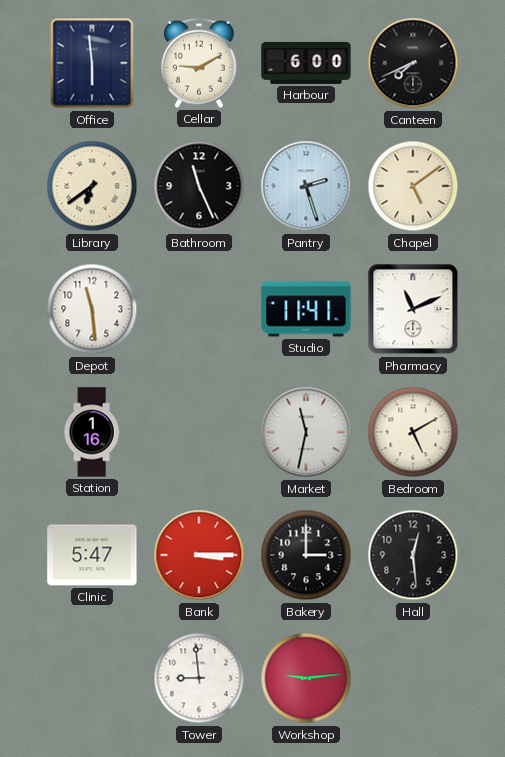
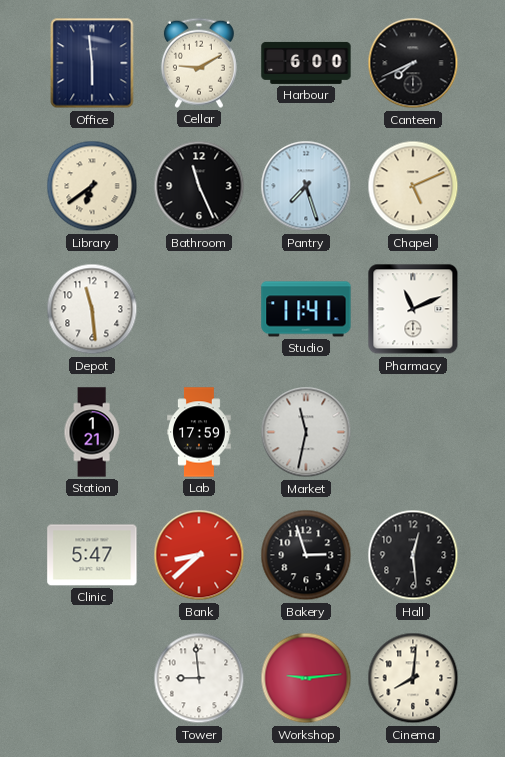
Pantry: 2:27 -> 7:27
Chapel: 5:09 -> 5:11
Station: 1:16 -> 1:21
Lab: none -> 17:59
Bedroom: 5:10 -> none
Bank: 3:15 -> 8:38
Bakery: 3:00 -> 2:57
Cinema: none -> 8:01
